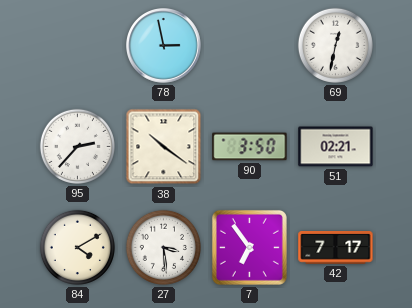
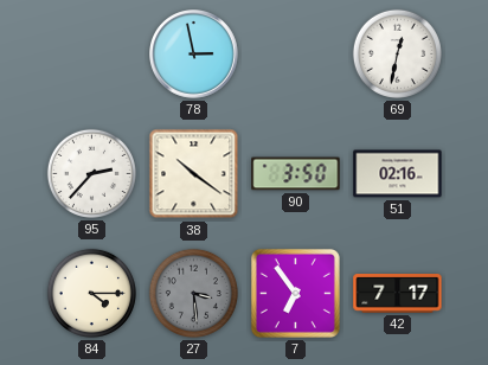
51: 02:21 -> 02:16
84: 4:10 -> 4:15
27 dial: white -> grey
